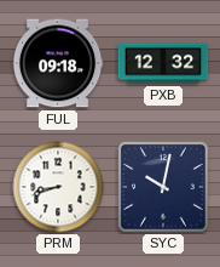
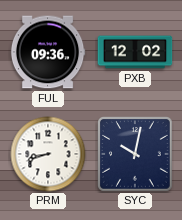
FUL: 09:18 -> 09:36
PXB: 12:32 -> 12:02
